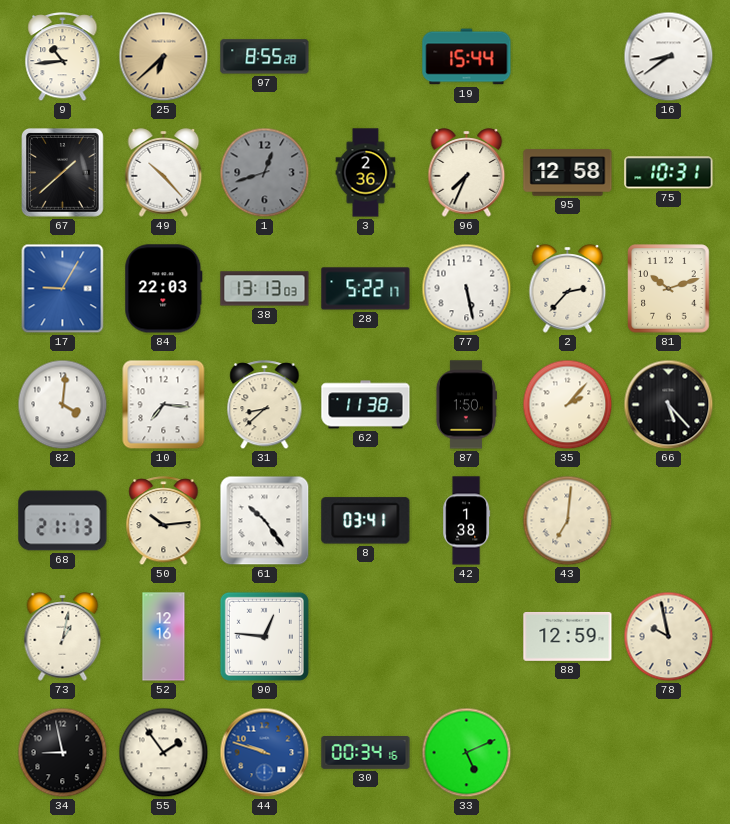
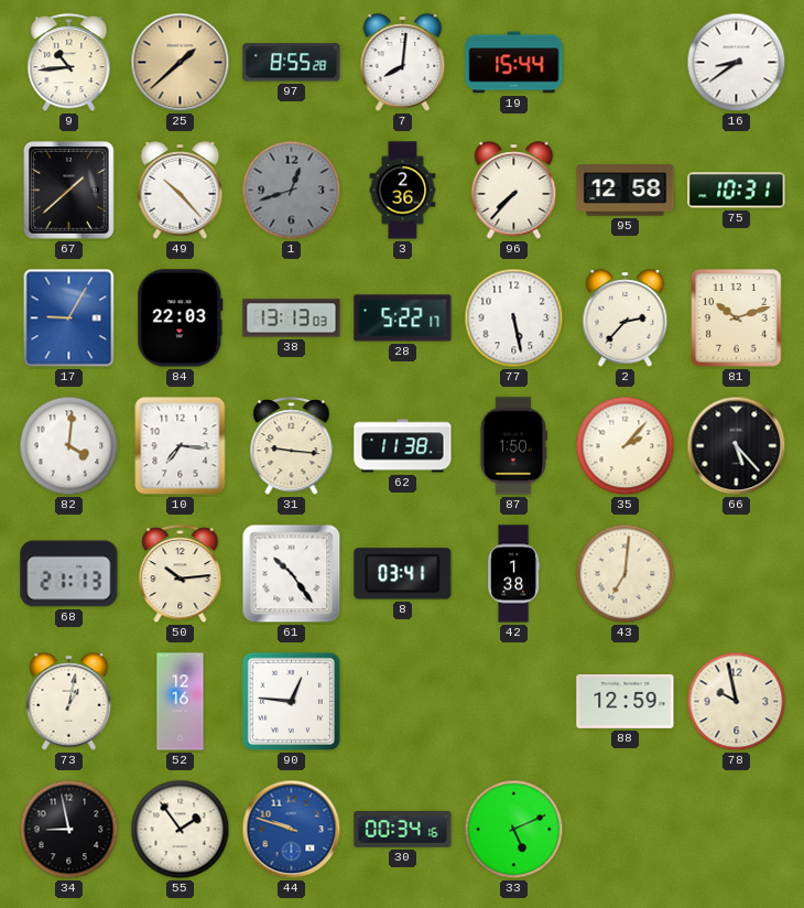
25: 6:38 -> 1:38
7: none -> 8:01
96: 7:34 -> 7:37
31: 8:38 -> 9:16
